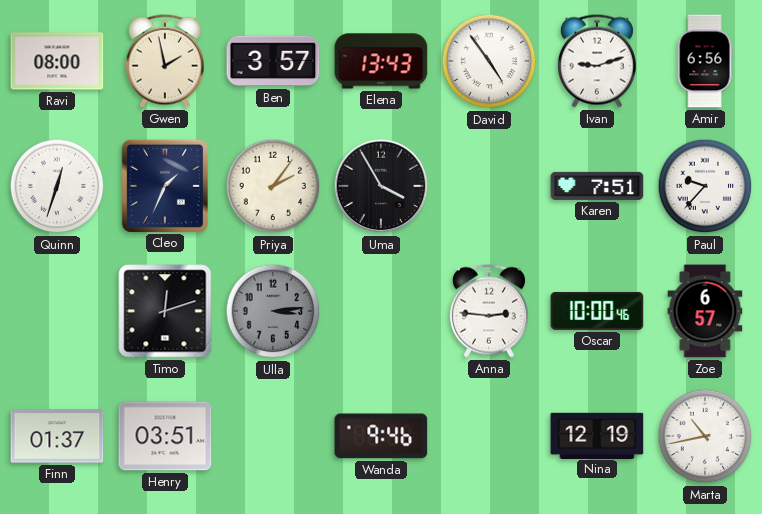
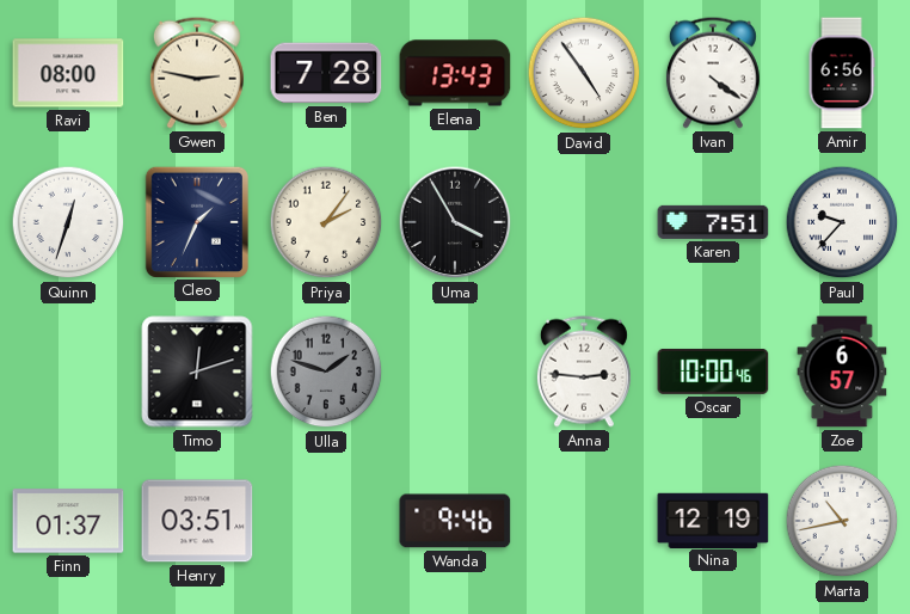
Gwen: 1:58 -> 2:47
Ben: 3:57 -> 7:28
Ivan: 9:12 -> 4:21
Ulla: 3:14 -> 1:48
